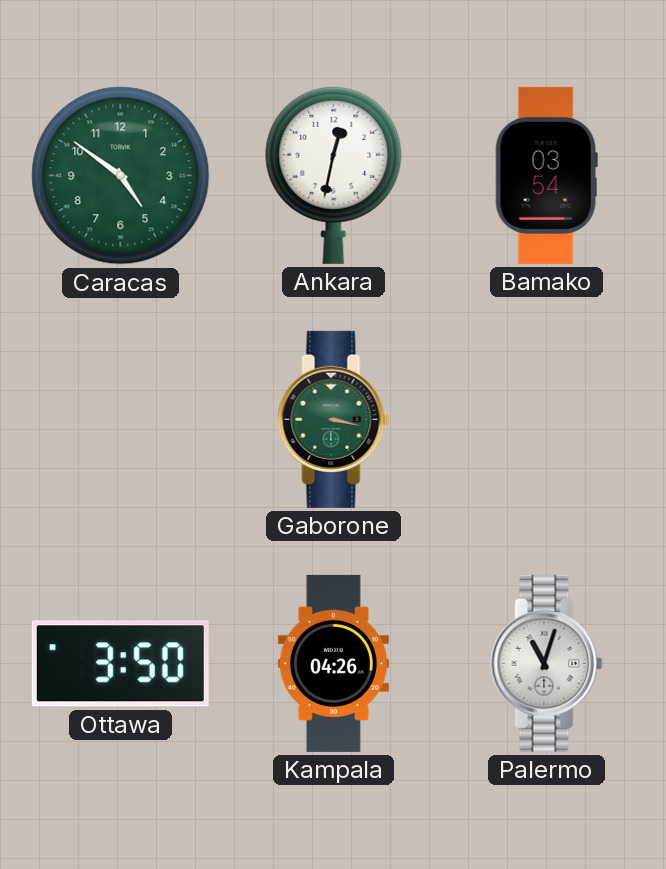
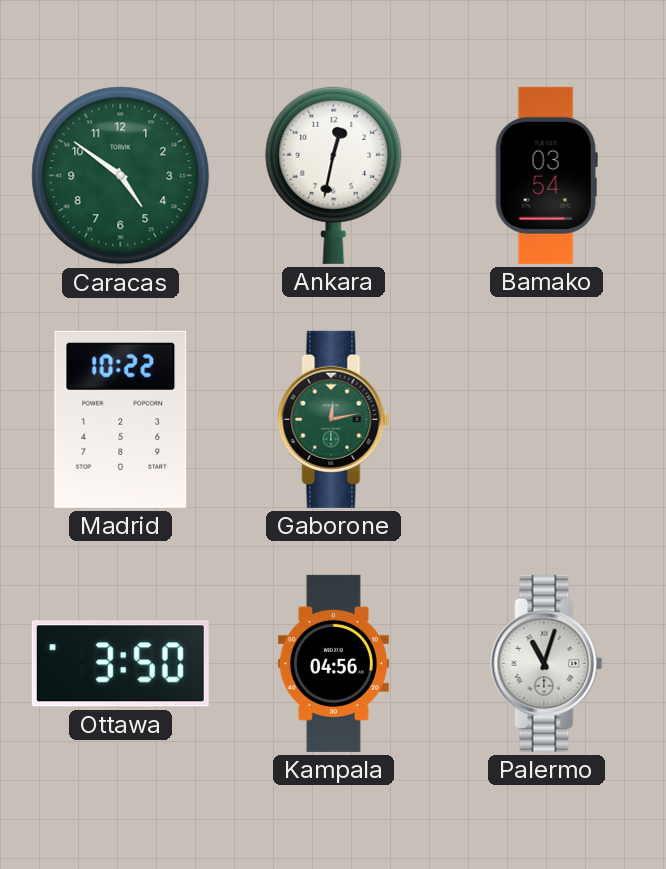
Madrid: none -> 10:22
Gaborone: 3:17 -> 12:13
Kampala: 04:26 -> 04:56
